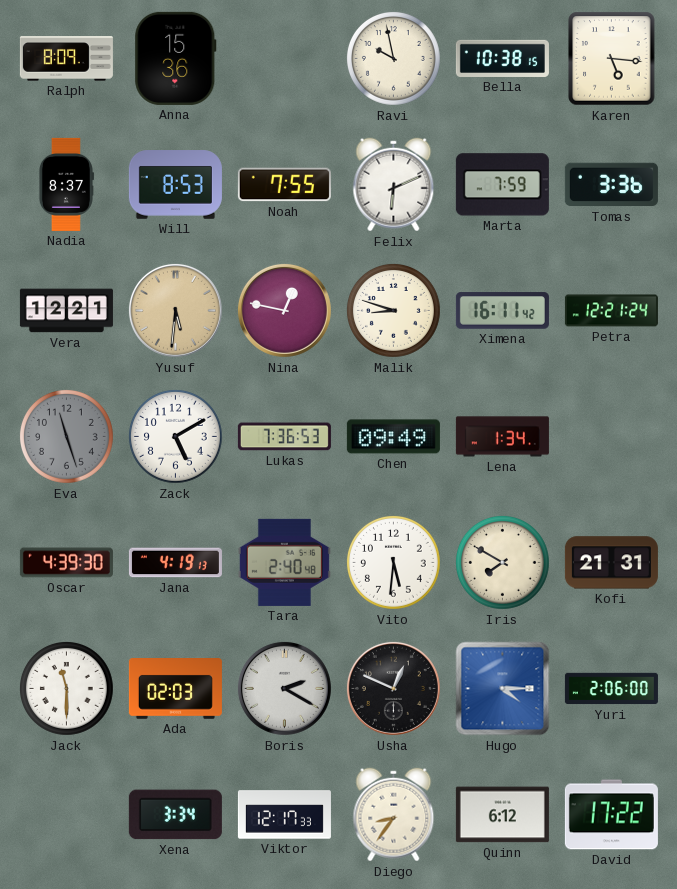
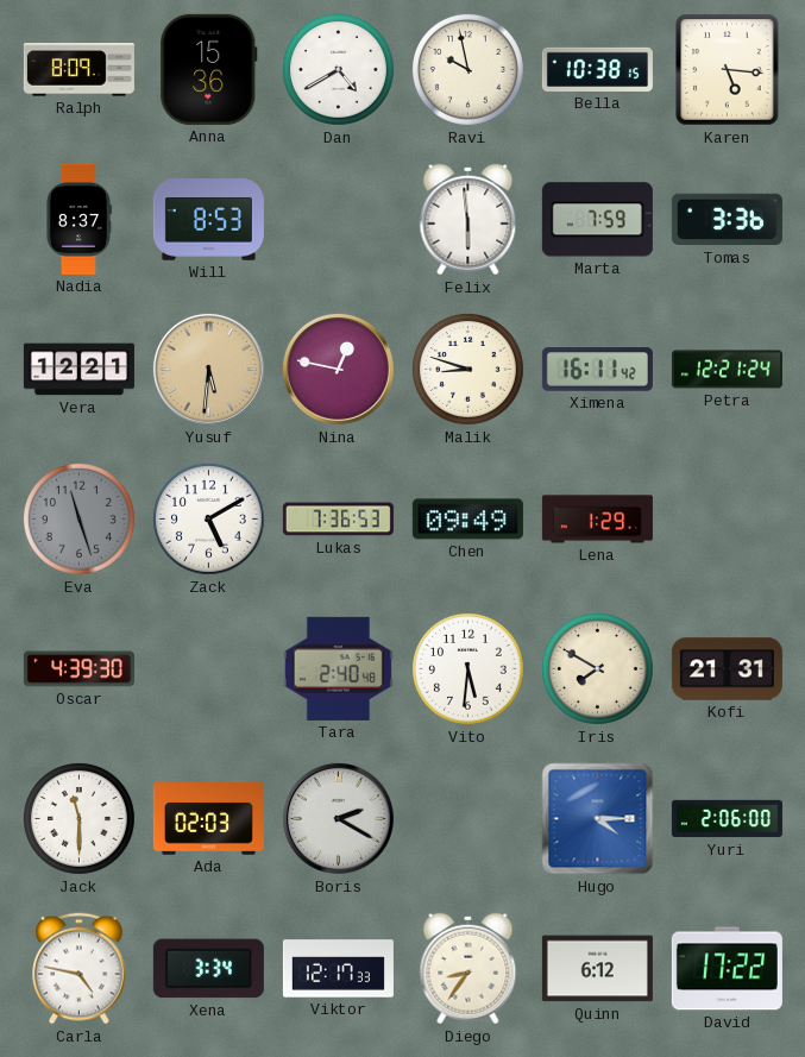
Dan: none -> 4:40
Noah: 7:55 -> none
Felix: 6:11 -> 5:59
Lena: 1:34 -> 1:29
Jana: 4:19 -> none
Usha: 12:49 -> none
Carla: none -> 4:47
